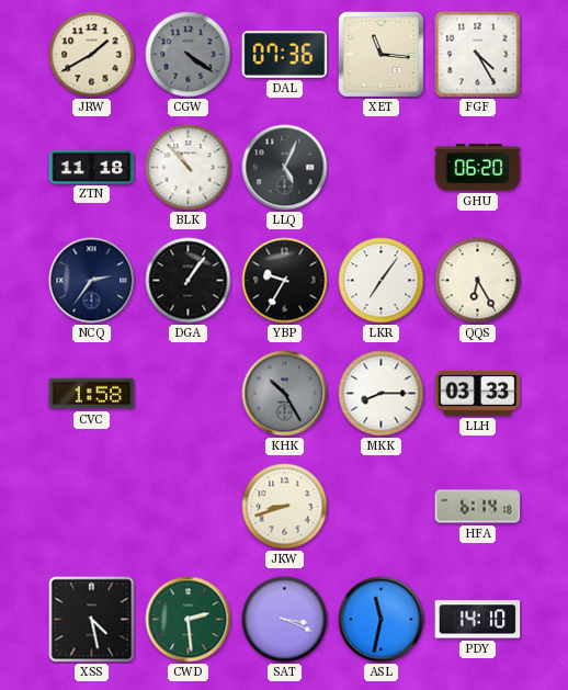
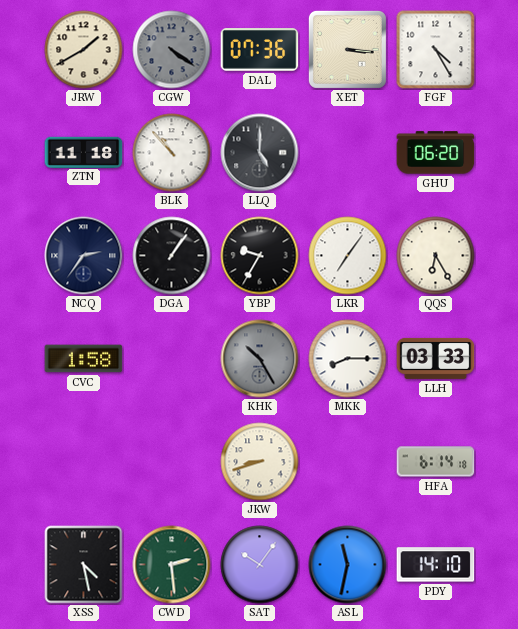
XET: 11:16 -> 3:16
LLQ: 5:04 -> 5:00
SAT: 3:19 -> 10:06
